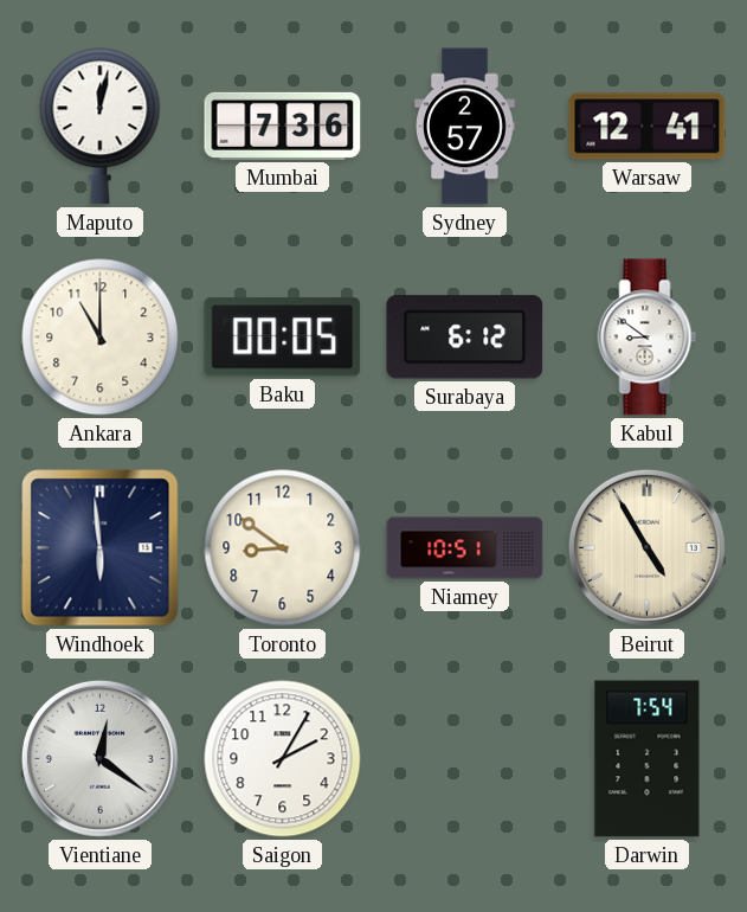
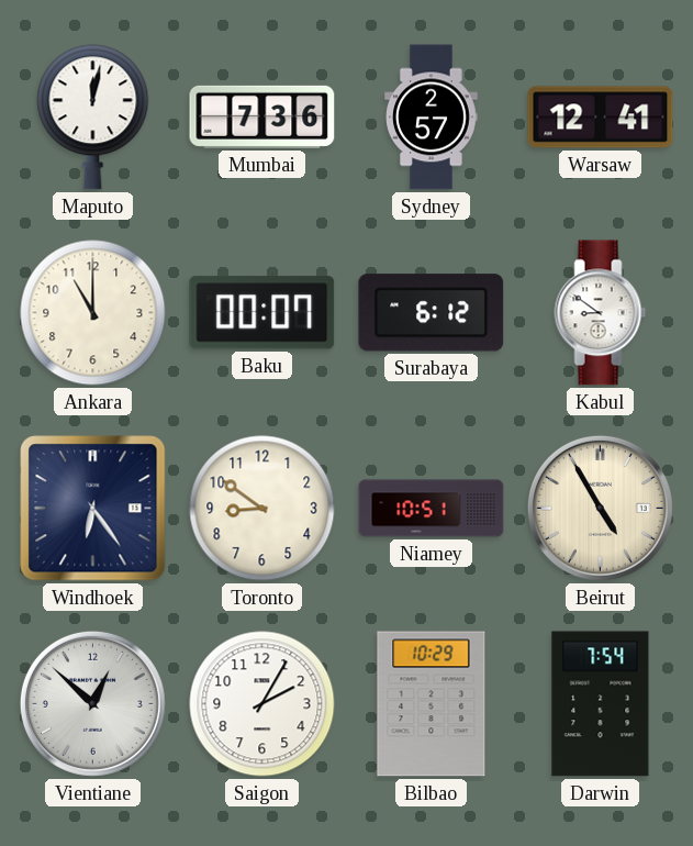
Baku: 00:05 -> 00:07
Windhoek: 5:59 -> 6:24
Vientiane: 12:21 -> 12:52
Bilbao: none -> 10:29
